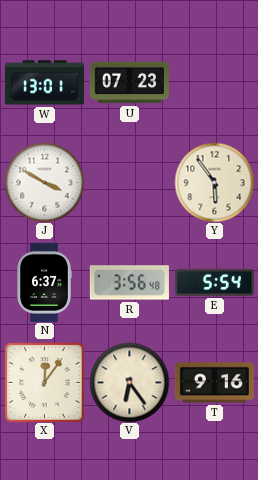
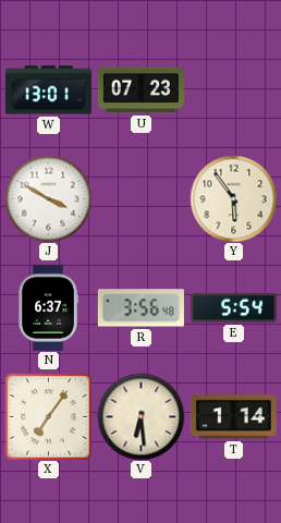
X: 12:06 -> 7:06
V: 6:24 -> 6:29
T: 9:16 -> 1:14
